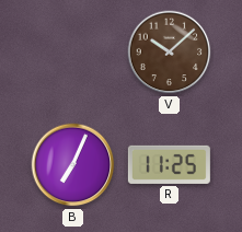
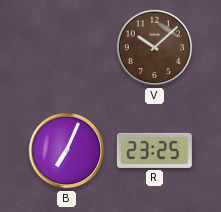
R: 11:25 -> 23:25
